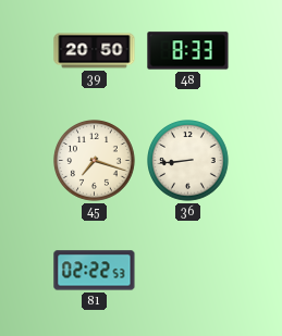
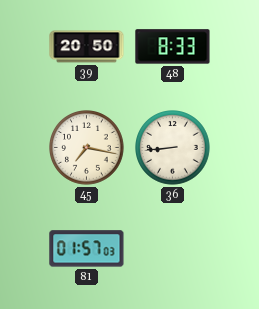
45: 7:18 -> 7:17
81: 02:22 -> 01:57
